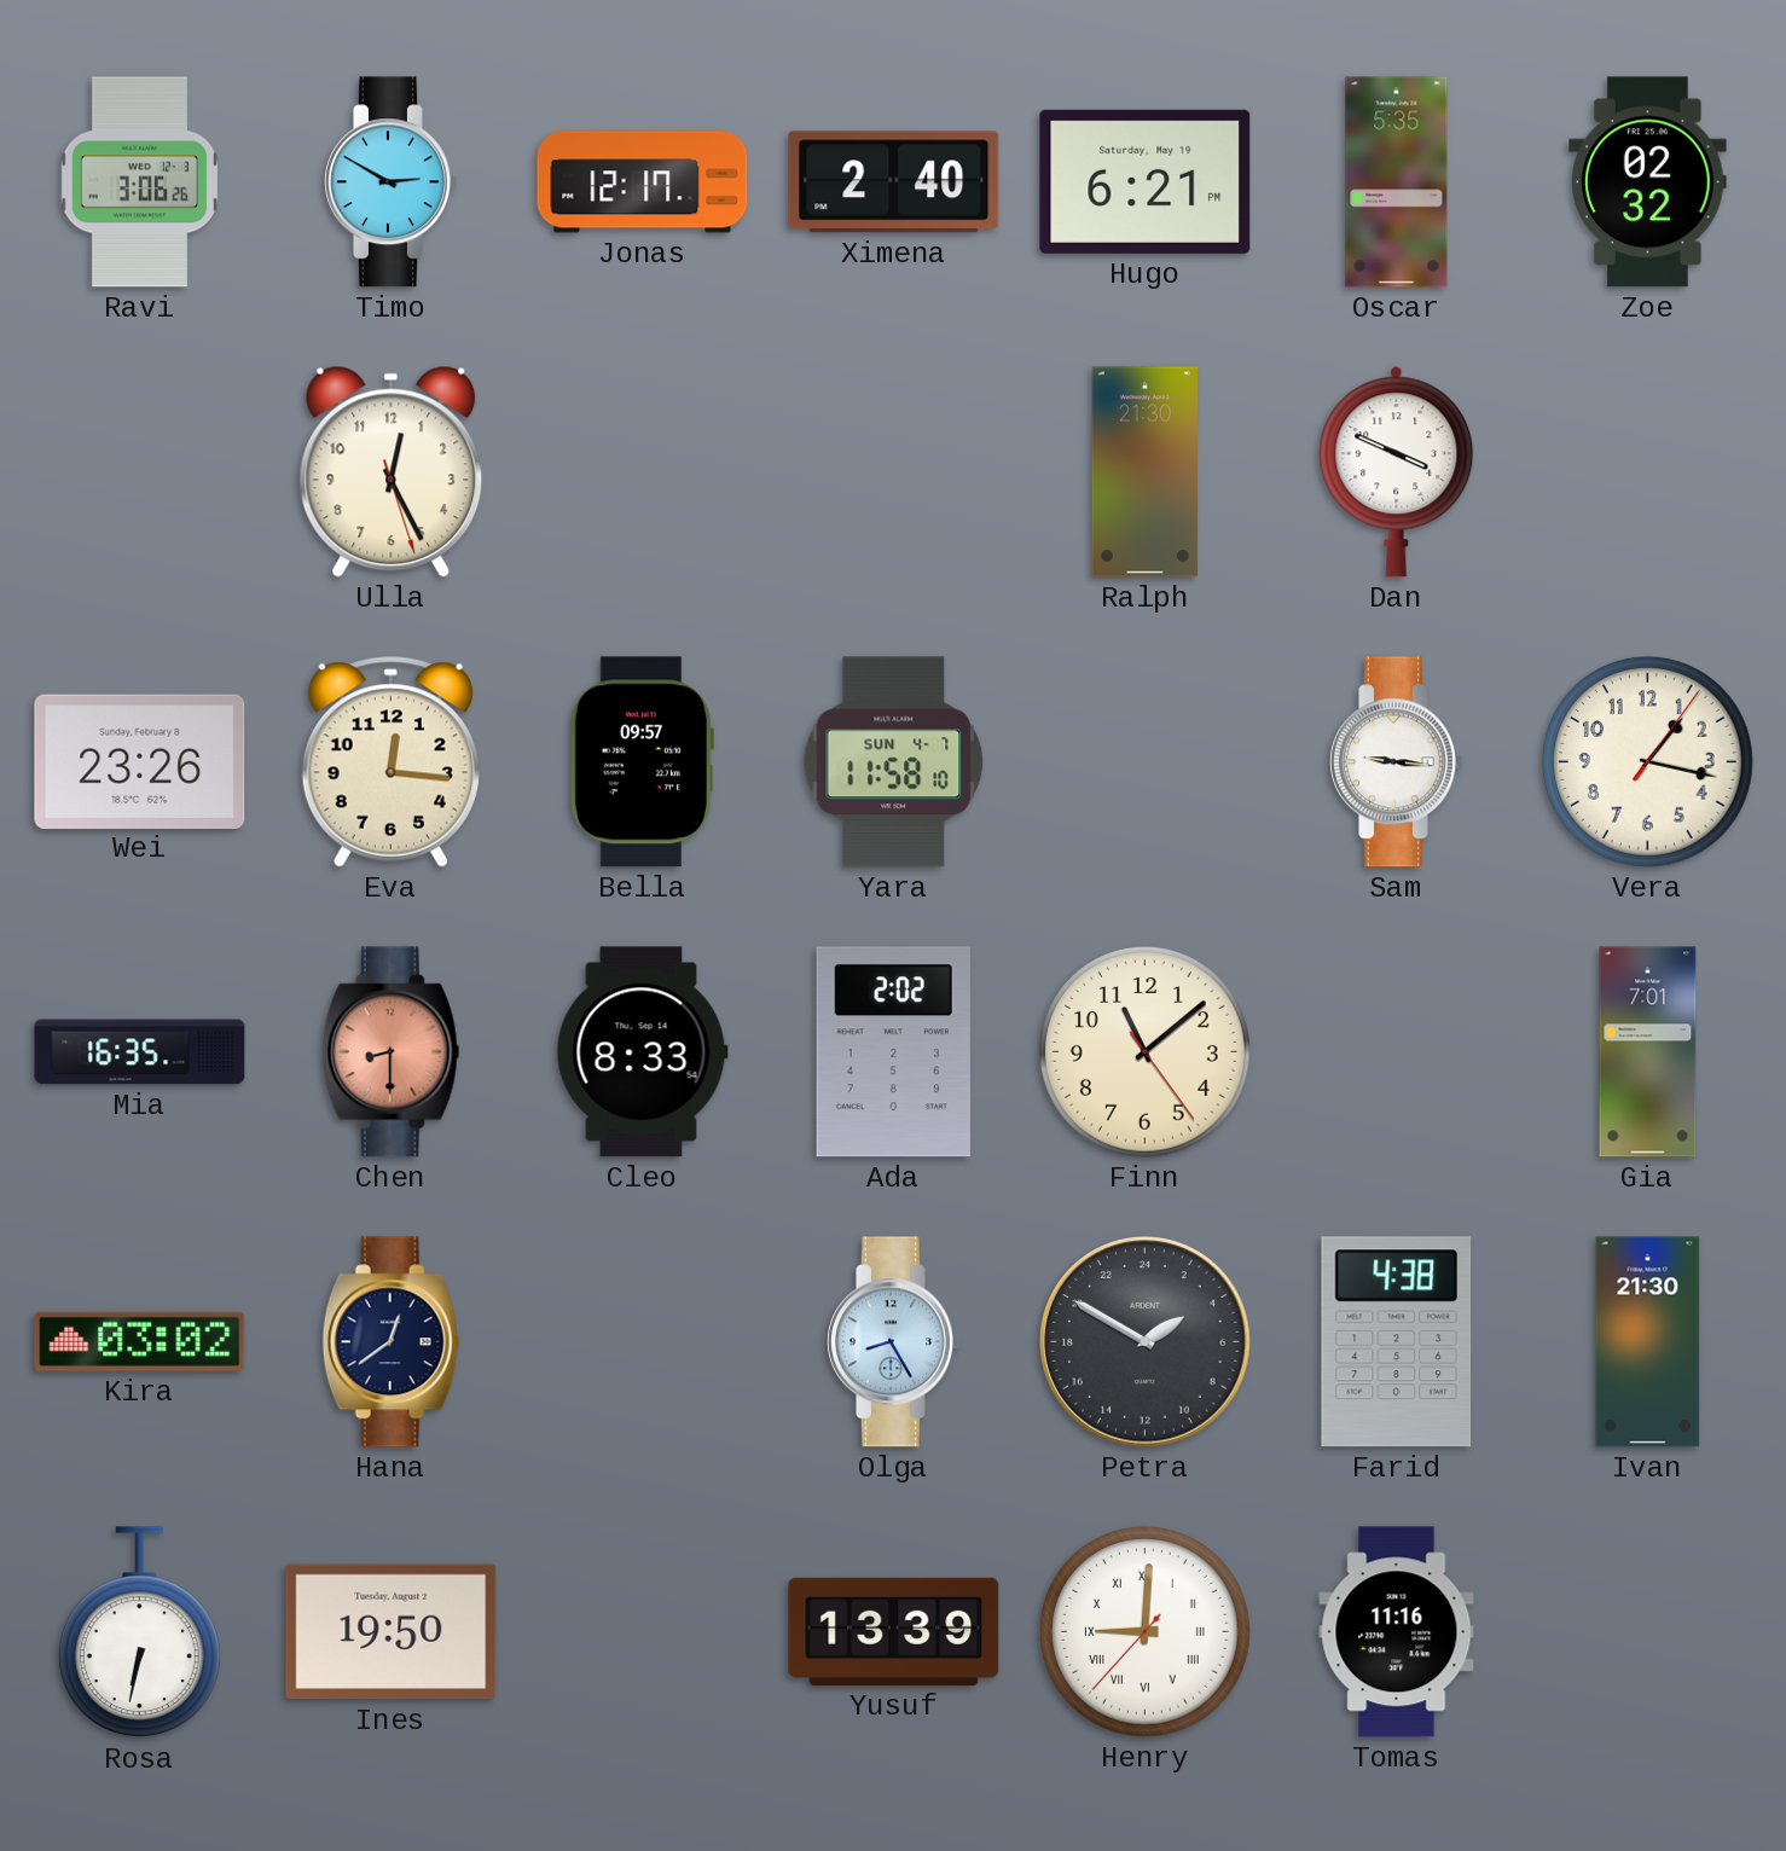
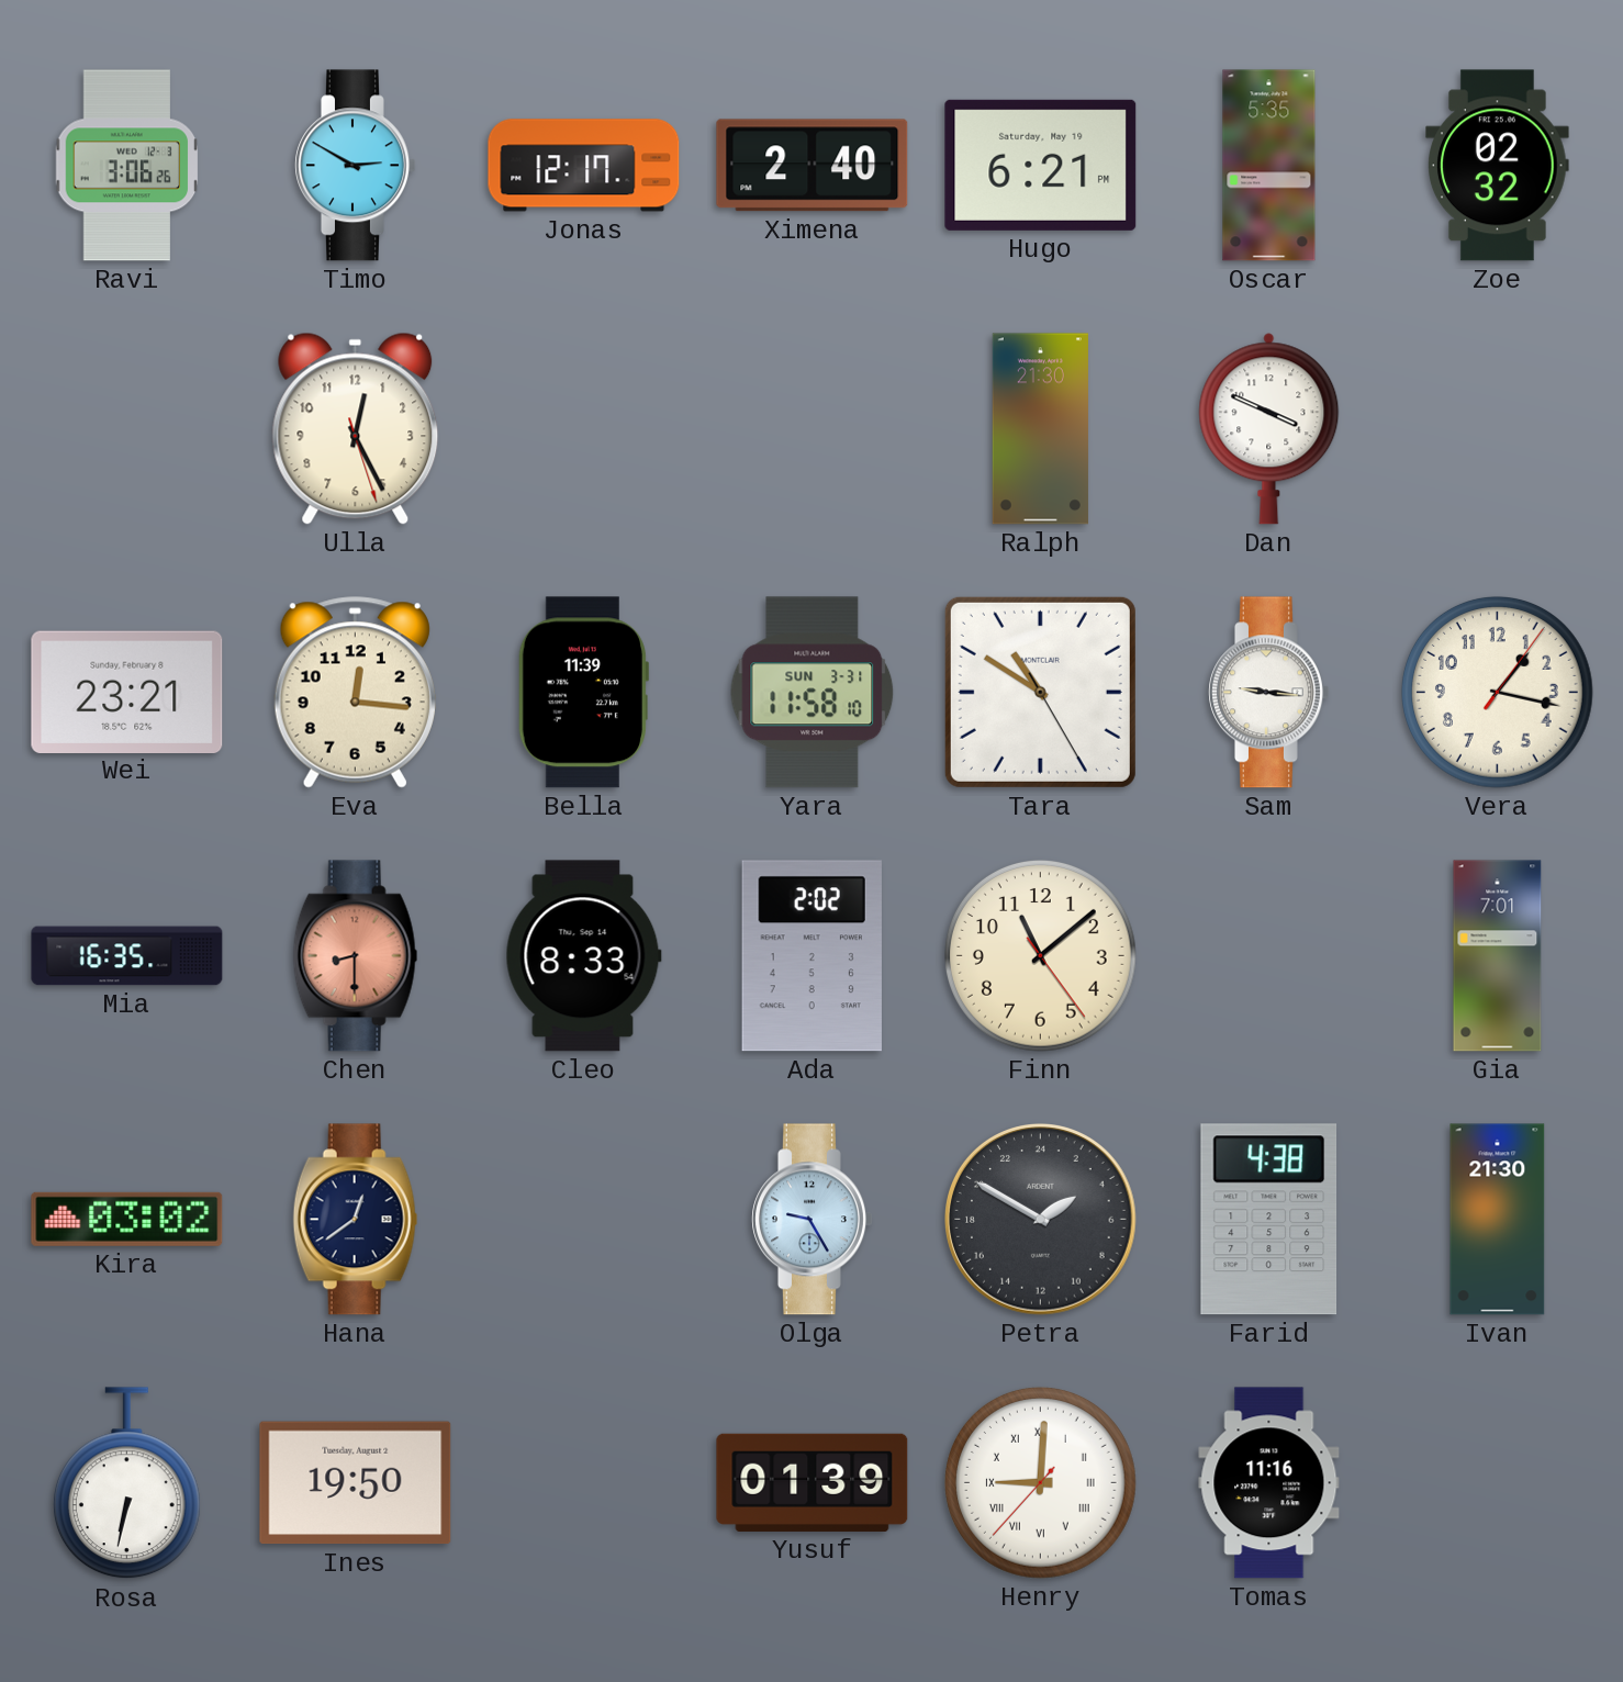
Wei: 23:26 -> 23:21
Bella: 09:57 -> 11:39
Yara date: SUN 4-7 -> SUN 3-31
Tara: none -> 10:50
Olga: 8:25 -> 9:25
Yusuf: 13:39 -> 01:39
